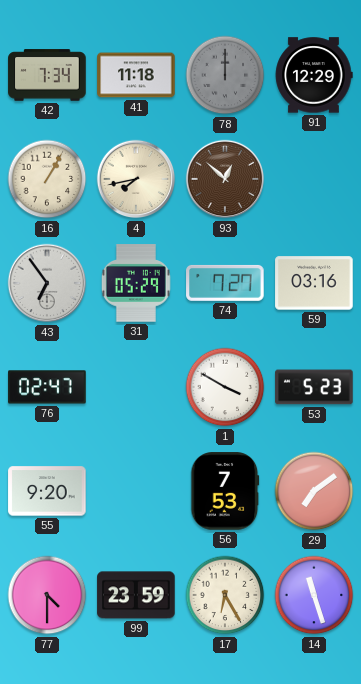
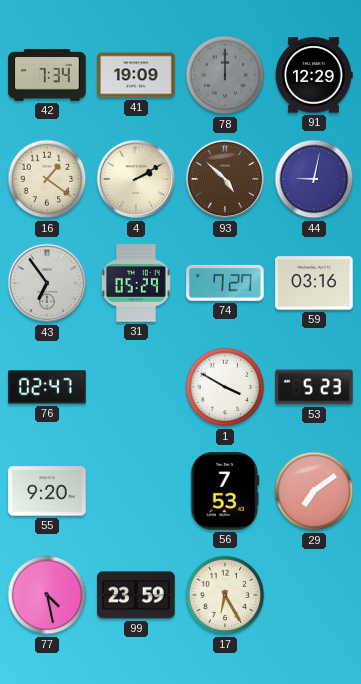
41: 11:18 -> 19:09
16: 1:05 -> 1:21
4: 7:43 -> 2:10
93: 12:52 -> 4:52
44: none -> 9:02
77: 4:30 -> 4:28
14: 11:27 -> none
